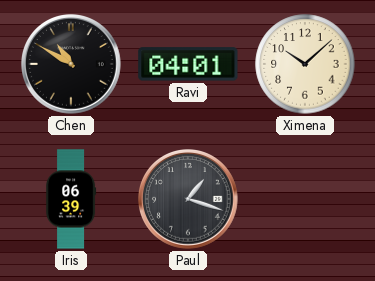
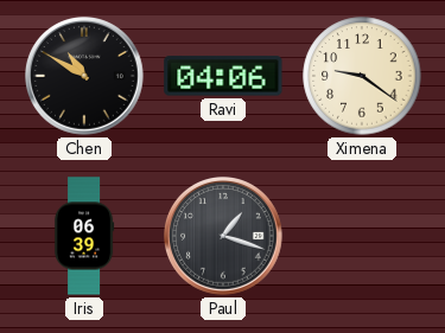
Ravi: 04:01 -> 04:06
Ximena: 10:08 -> 9:21
